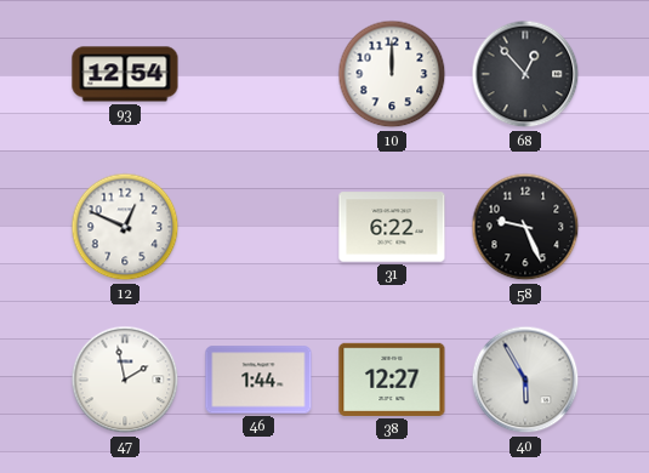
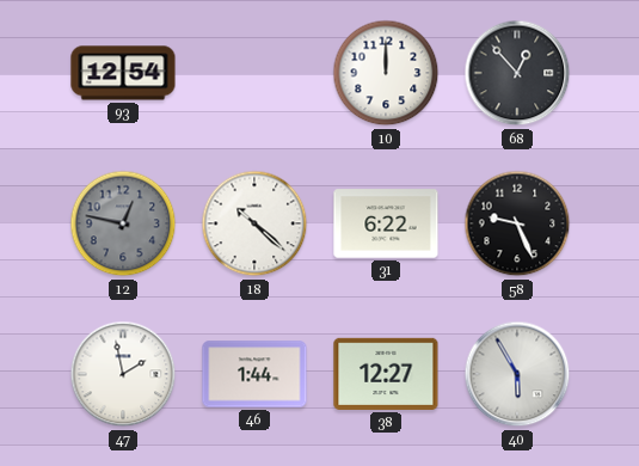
12: 12:49 -> 12:47
12 dial: white -> grey
18: none -> 10:22
